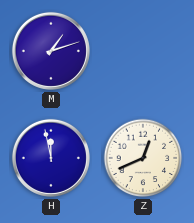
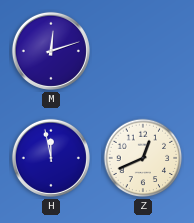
M: 1:12 -> 12:12
